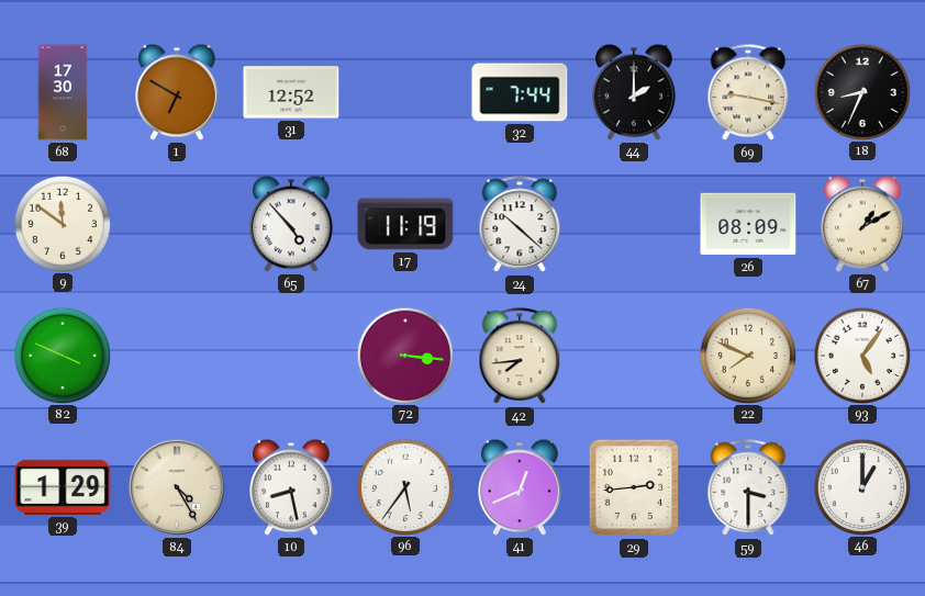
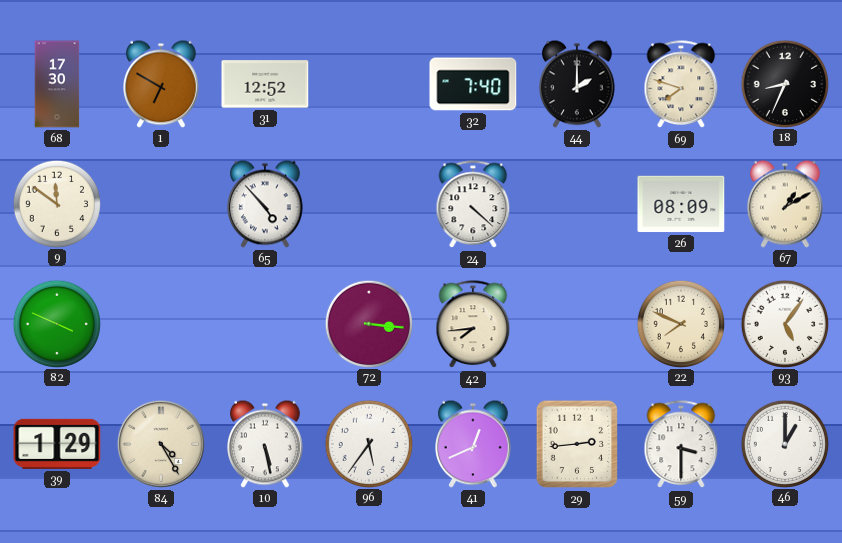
32: 7:44 -> 7:40
69: 9:17 -> 7:48
17: 11:19 -> none
24: 10:22 -> 4:22
10: 8:28 -> 5:28
